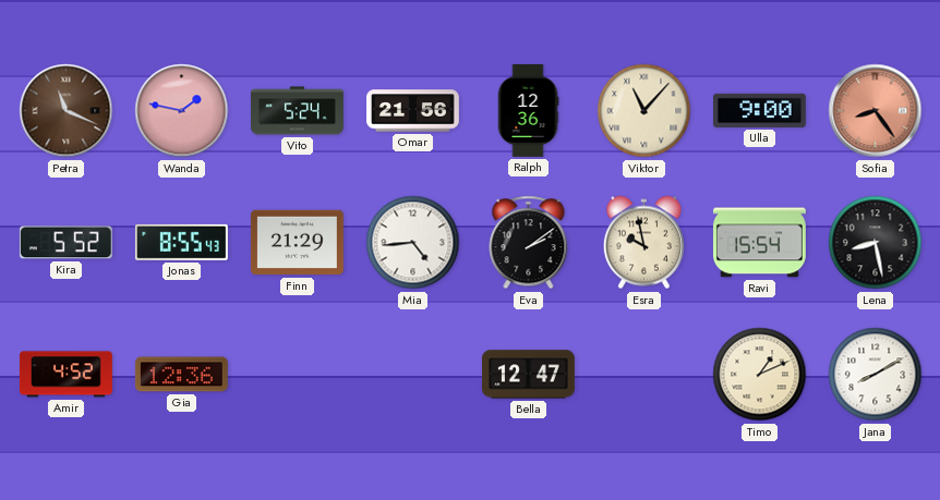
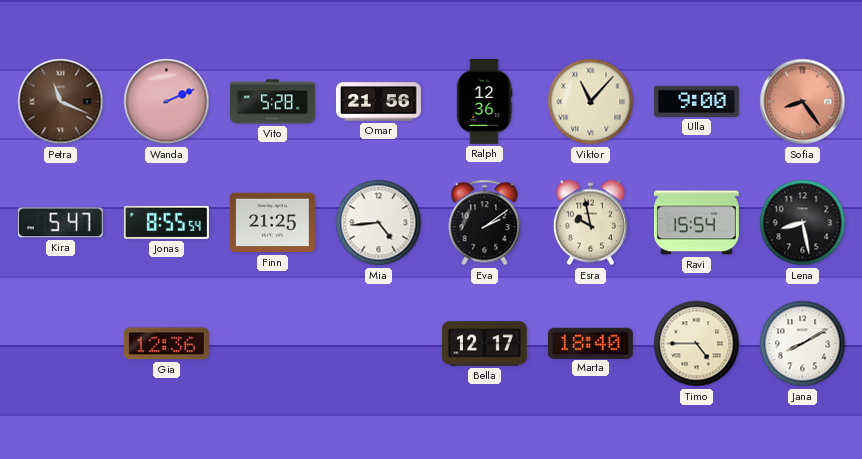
Wanda: 1:47 -> 2:11
Vito: 5:24 -> 5:28
Kira: 5:52 -> 5:47
Jonas: 8:55:43 -> 8:55:54
Finn: 21:29 -> 21:25
Amir: 4:52 -> none
Bella: 12:47 -> 12:17
Marta: none -> 18:40
Timo: 1:11 -> 4:45
